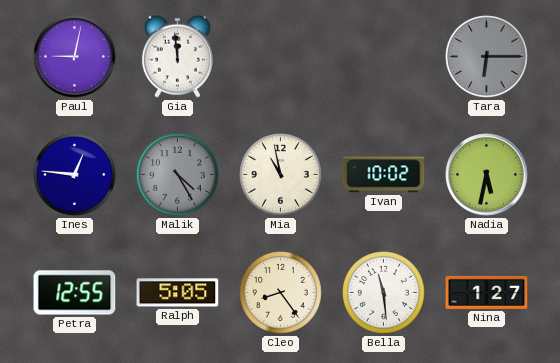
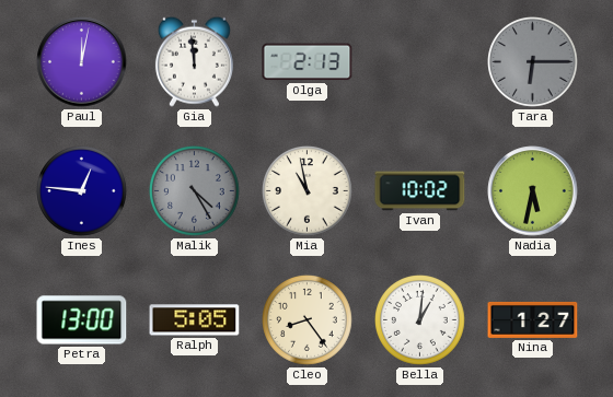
Paul: 9:02 -> 12:02
Olga: none -> 2:13
Petra: 12:55 -> 13:00
Bella: 11:29 -> 1:01
